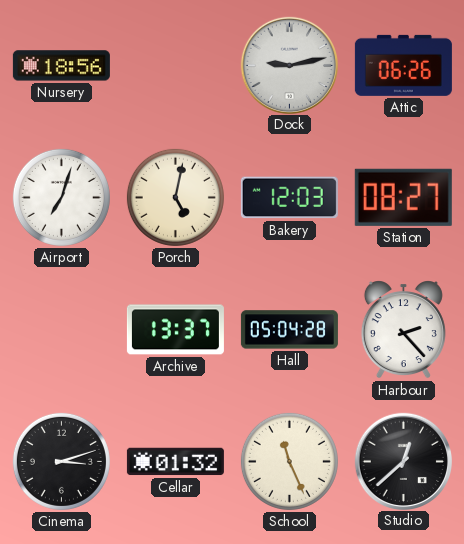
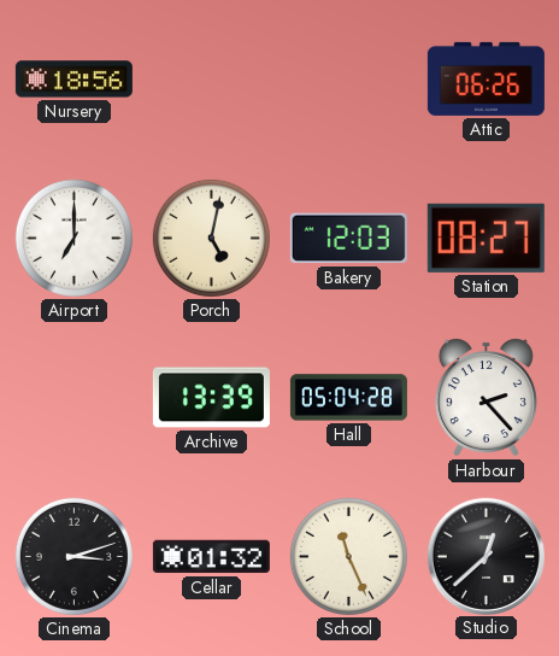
Dock: 9:13 -> none
Airport: 7:03 -> 7:00
Archive: 13:37 -> 13:39
